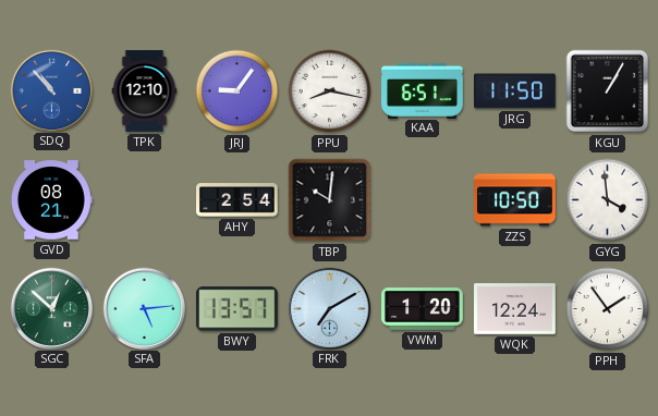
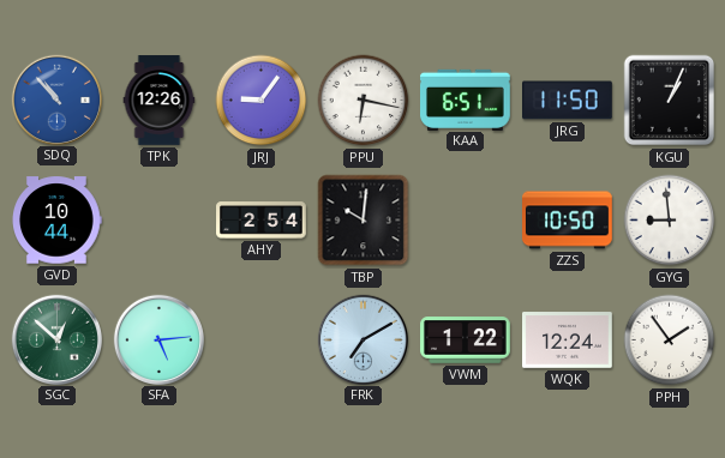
TPK: 12:10 -> 12:26
PPU: 8:17 -> 6:17
KGU: 1:05 -> 1:04
GVD: 08:21 -> 10:44
GYG: 3:59 -> 8:59
BWY: 13:57 -> none
VWM: 1:20 -> 1:22
